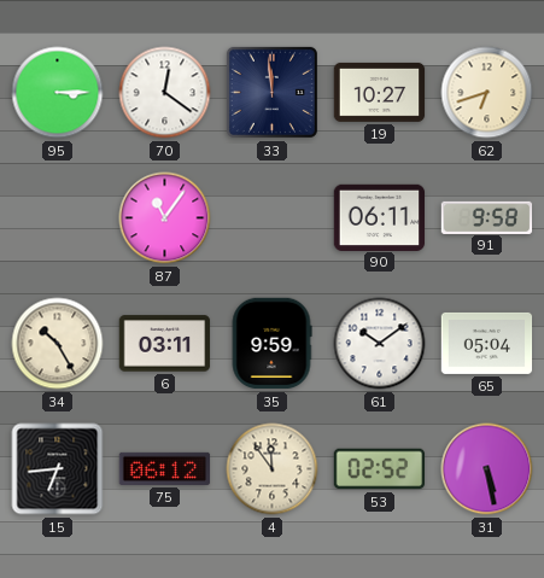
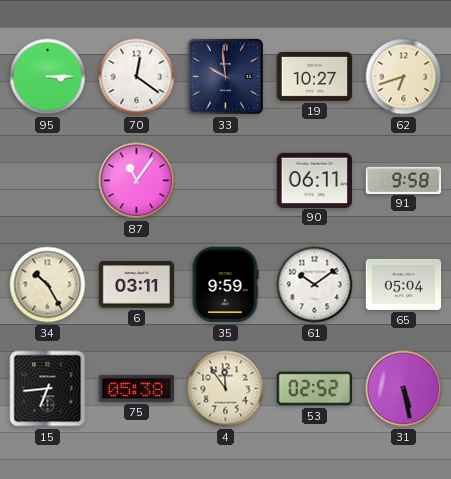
33: 11:59 -> 9:59
75: 06:12 -> 05:38
